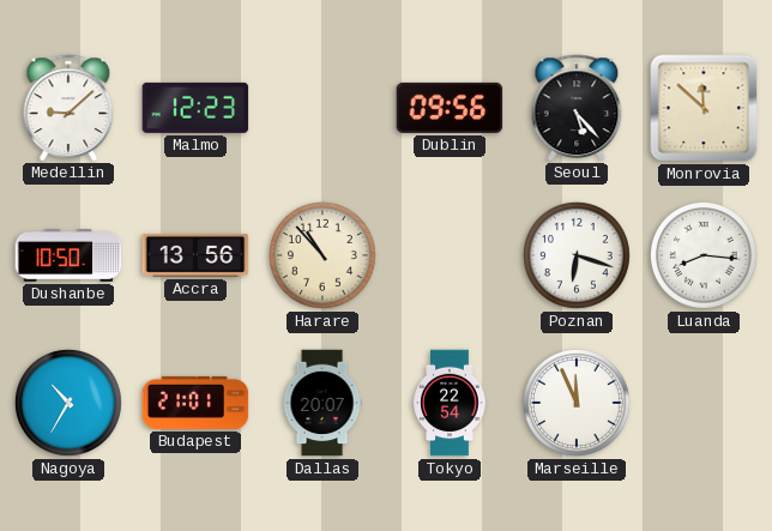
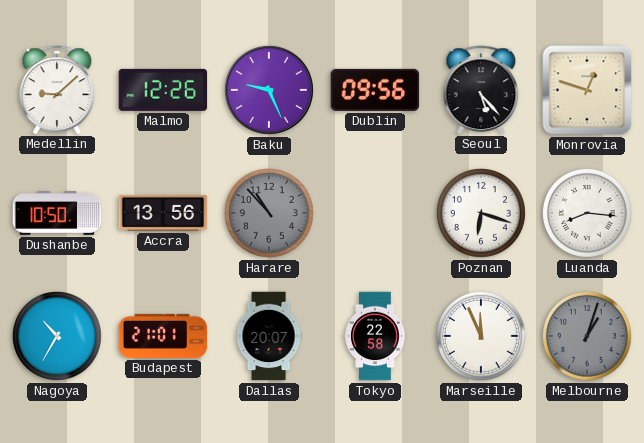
Malmo: 12:23 -> 12:26
Baku: none -> 9:26
Monrovia: 11:52 -> 12:48
Harare dial: cream -> grey
Tokyo: 22:54 -> 22:58
Melbourne: none -> 1:03
